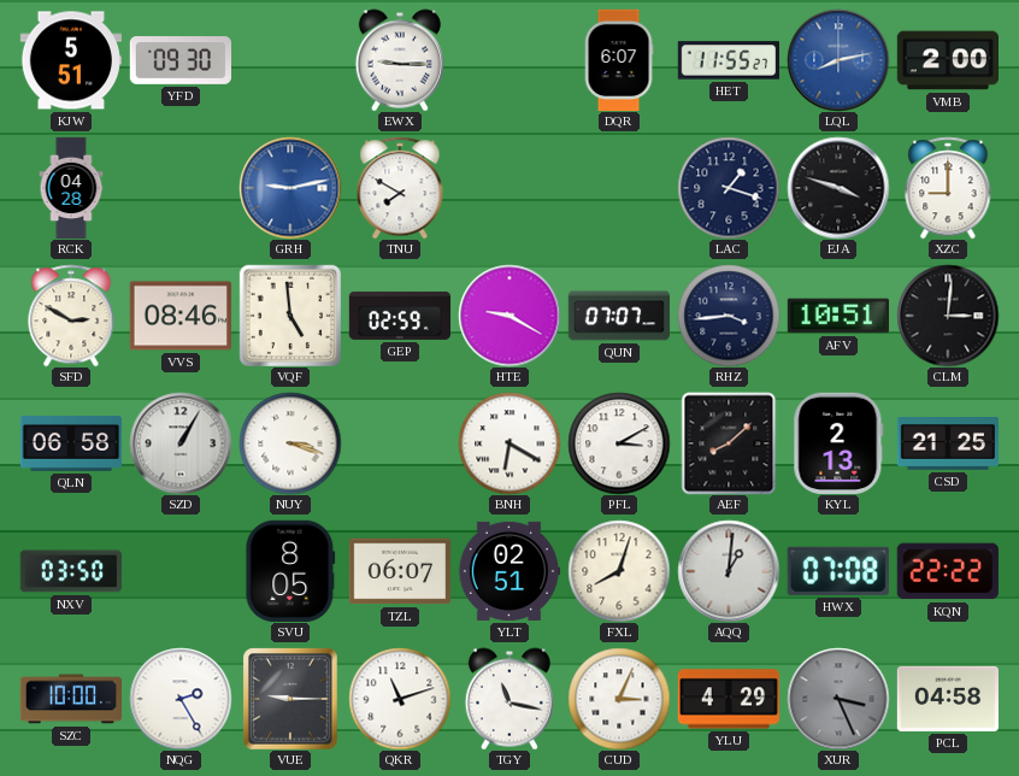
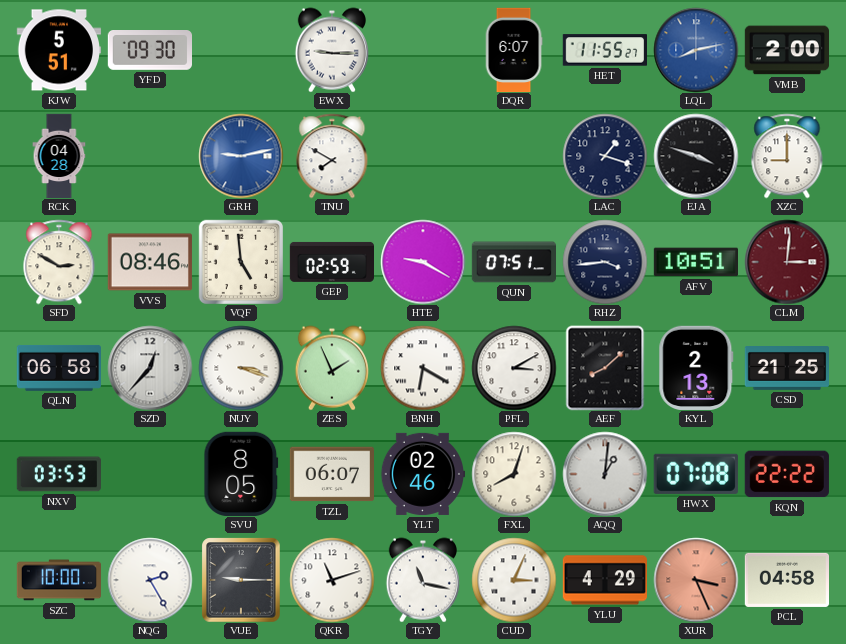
QUN: 07:07 -> 07:51
CLM dial: black -> burgundy
SZD: 1:05 -> 12:37
ZES: none -> 1:56
NXV: 03:50 -> 03:53
YLT: 02:51 -> 02:46
XUR dial: grey -> salmon
